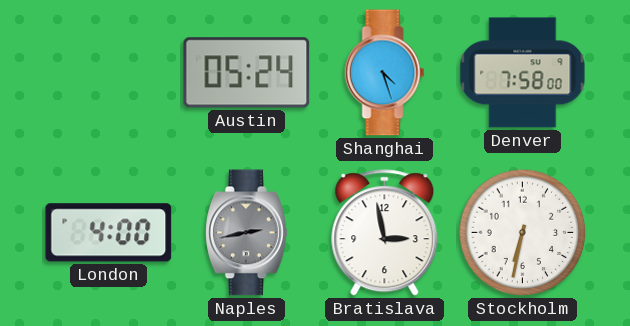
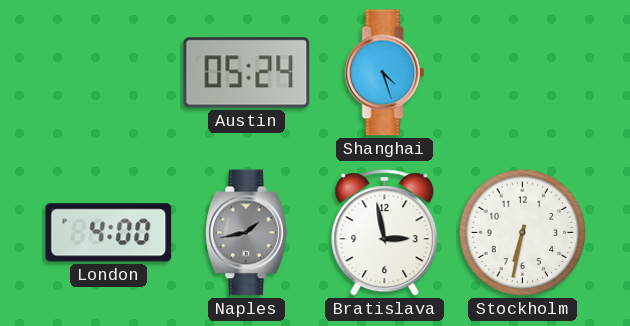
Denver: 7:58 -> none
Naples: 2:43 -> 1:43
